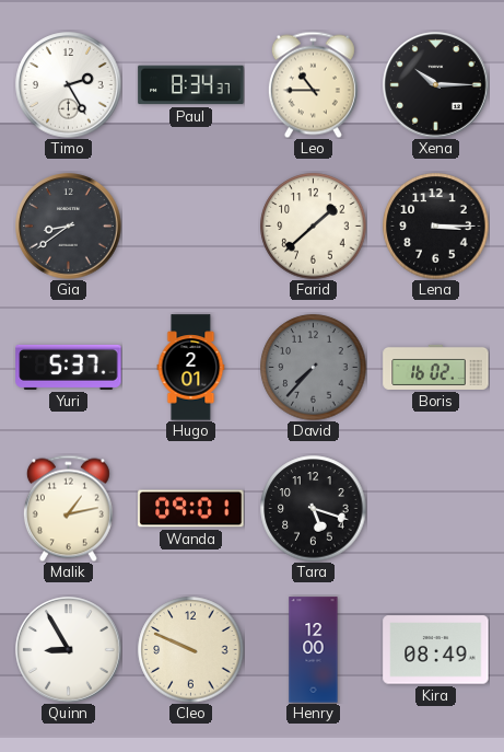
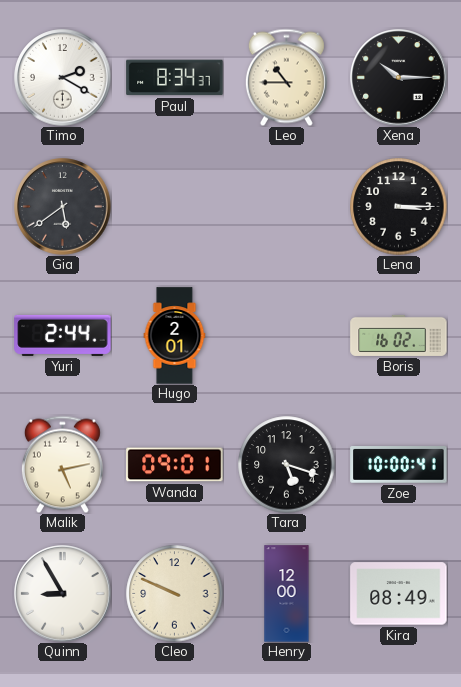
Timo: 2:25 -> 2:20
Gia: 8:39 -> 5:39
Farid: 1:38 -> none
Yuri: 5:37 -> 2:44
David: 7:37 -> none
Malik: 1:13 -> 5:13
Zoe: none -> 10:00
